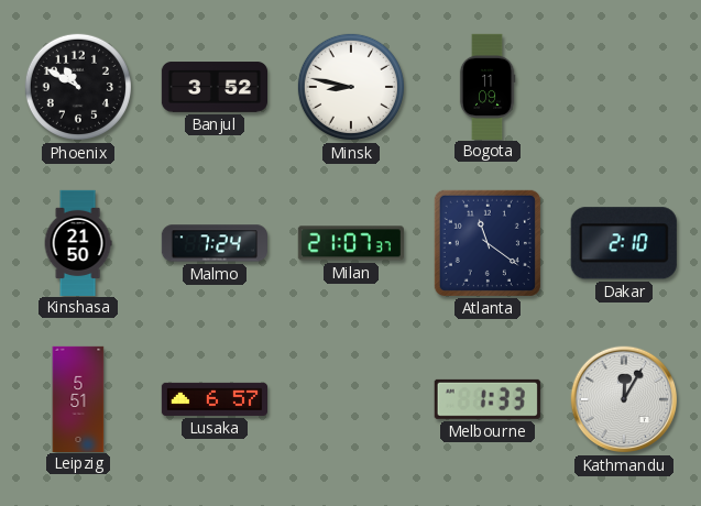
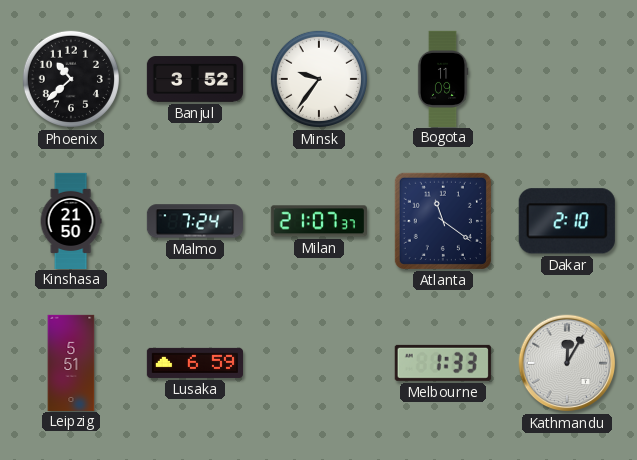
Phoenix: 10:50 -> 10:38
Minsk: 8:47 -> 9:36
Lusaka: 6:57 -> 6:59
